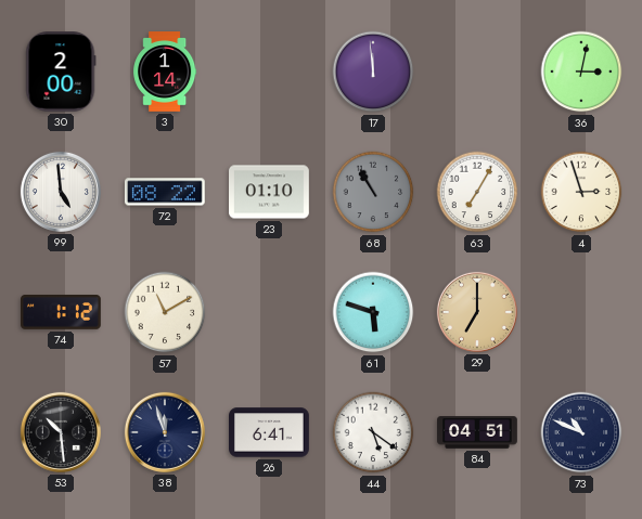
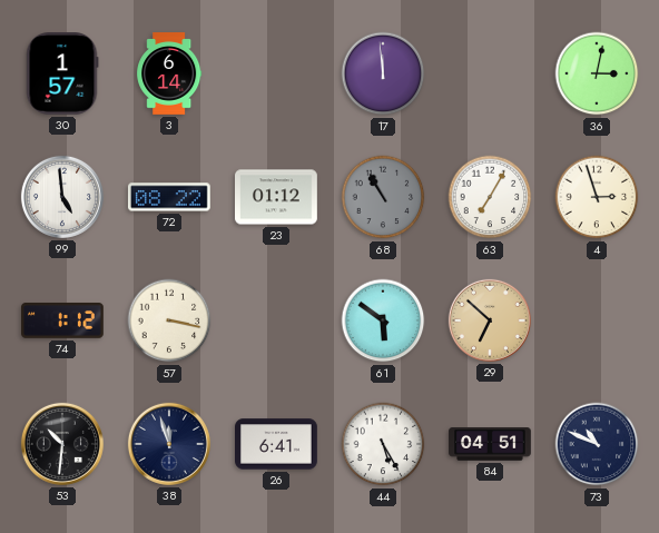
30: 2:00 -> 1:57
3: 1:14 -> 6:14
23: 01:10 -> 01:12
57: 11:10 -> 3:17
61: 5:48 -> 5:51
29: 7:00 -> 6:52
53: 10:29 -> 10:31
44: 5:21 -> 5:25
